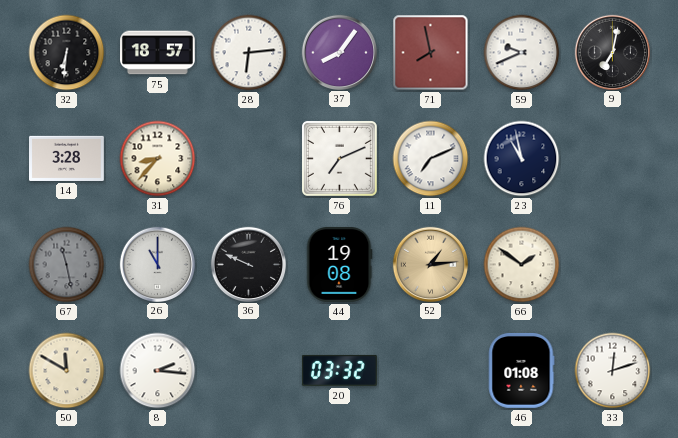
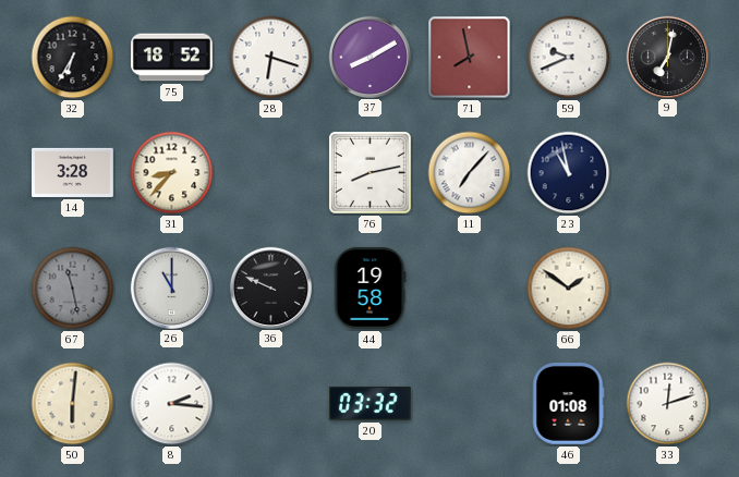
32: 6:31 -> 6:35
75: 18:57 -> 18:52
28: 6:14 -> 6:18
37: 8:06 -> 8:10
76: 7:11 -> 8:13
11: 7:11 -> 7:07
44: 19:08 -> 19:58
52: 1:14 -> none
50: 11:50 -> 6:01
